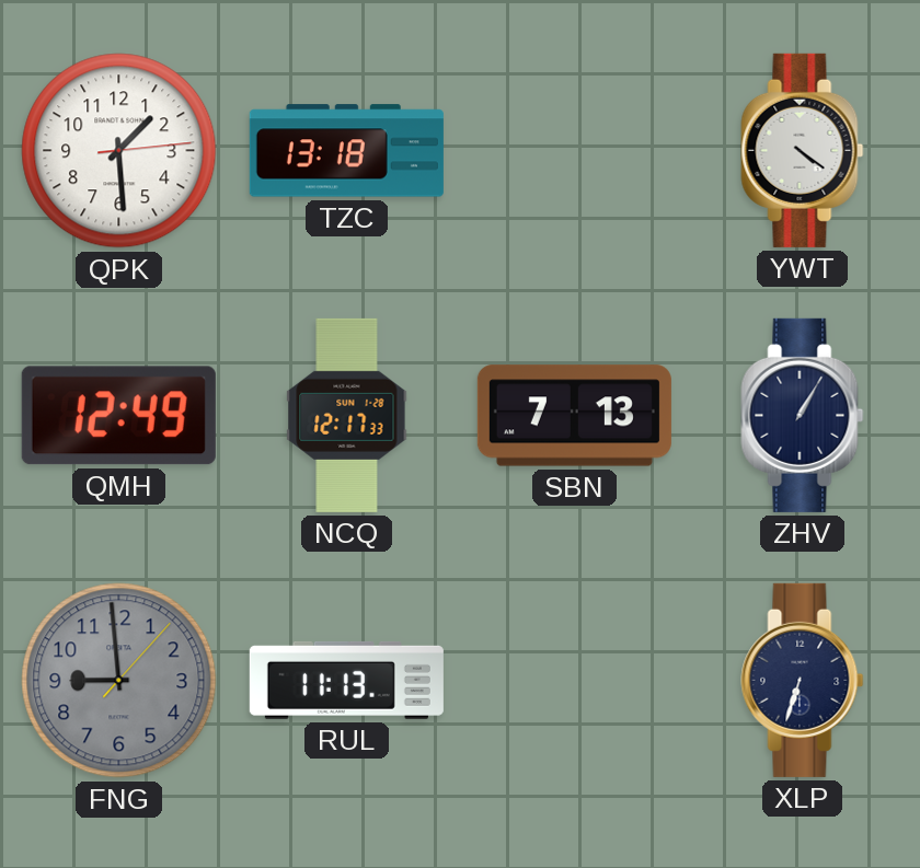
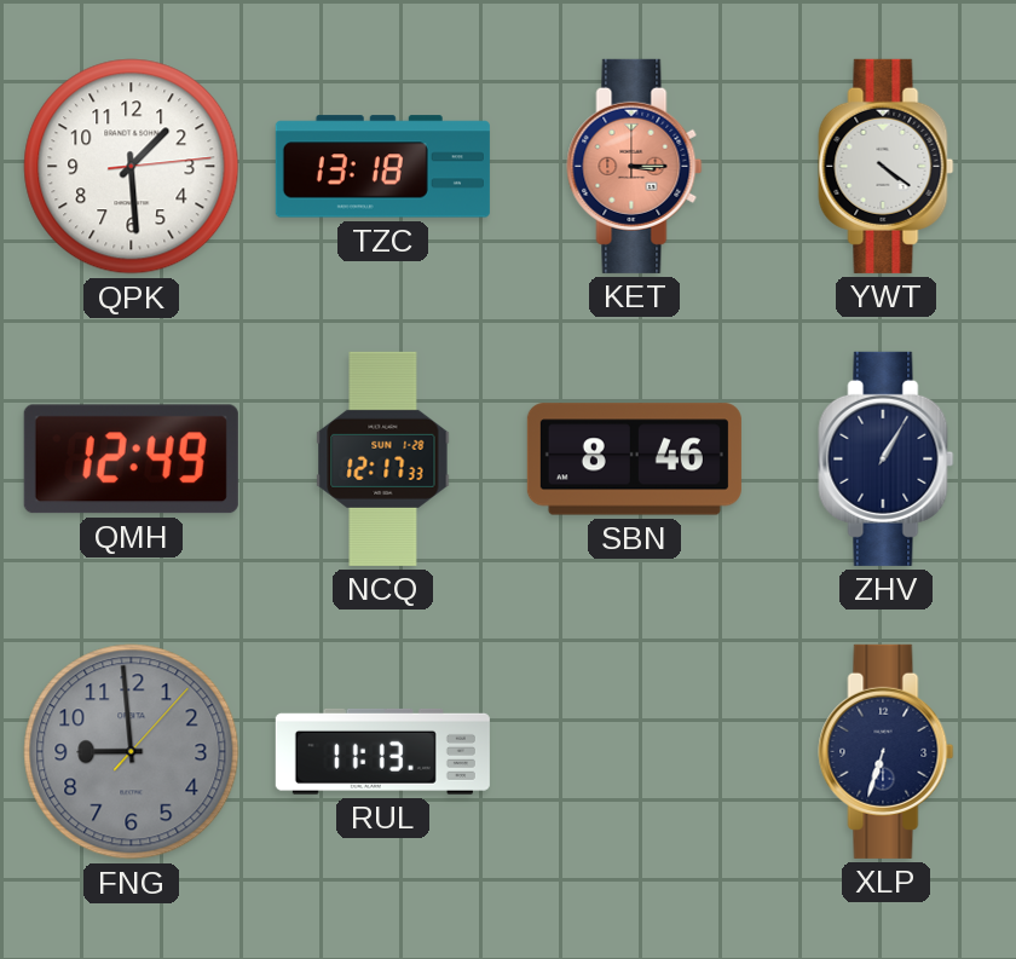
KET: none -> 3:15
SBN: 7:13 -> 8:46
